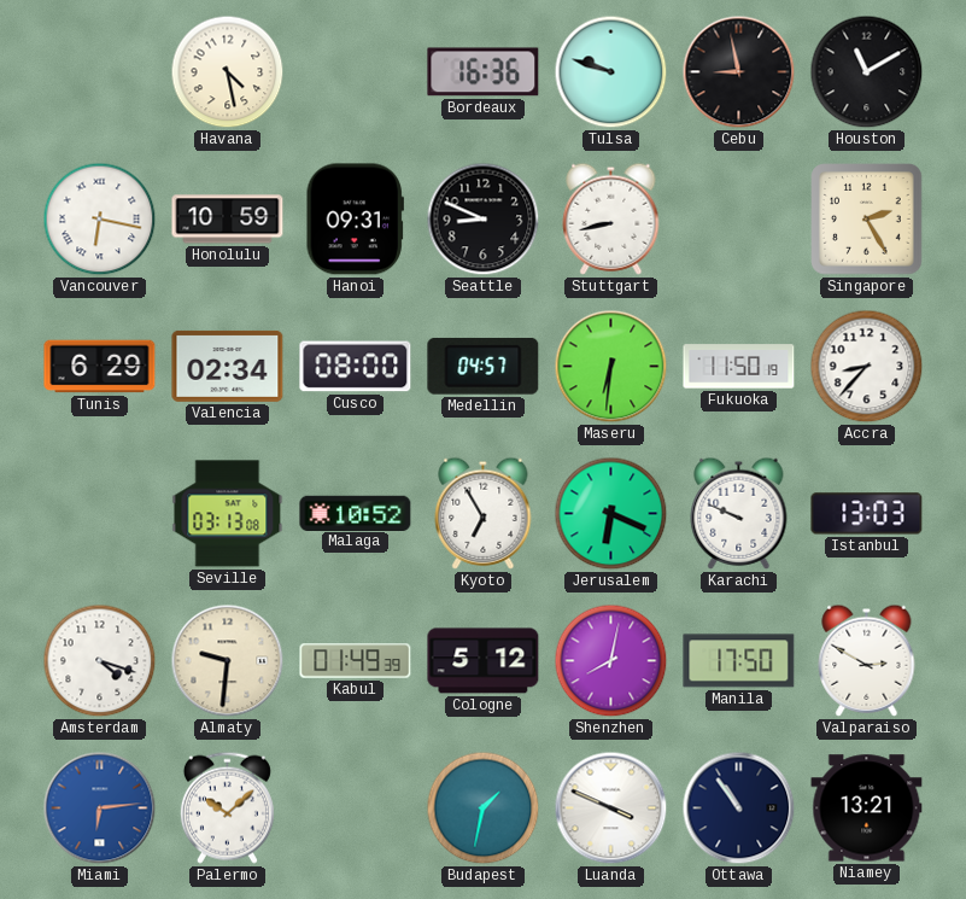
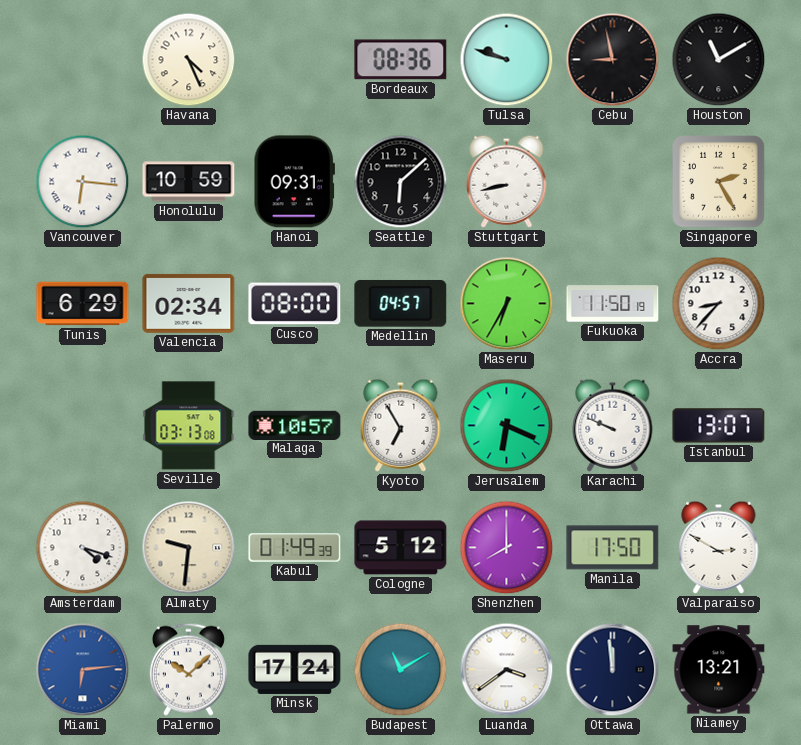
Havana: 4:28 -> 4:26
Bordeaux: 16:36 -> 08:36
Vancouver: 6:17 -> 6:16
Seattle: 8:49 -> 6:08
Maseru: 6:31 -> 6:35
Malaga: 10:52 -> 10:57
Istanbul: 13:03 -> 13:07
Shenzhen: 8:02 -> 8:00
Minsk: none -> 17:24
Budapest: 1:32 -> 11:10
Luanda: 3:49 -> 3:39
Ottawa: 10:54 -> 11:59
